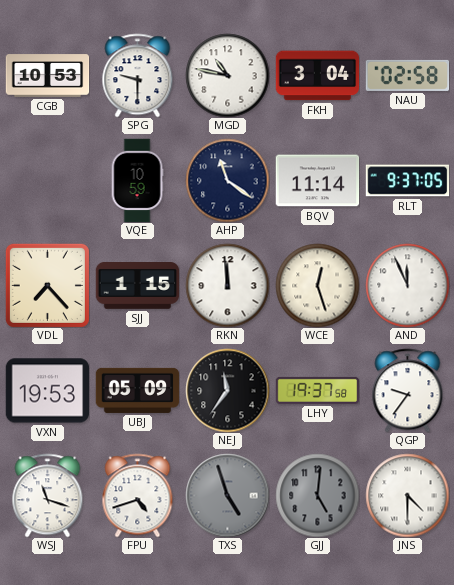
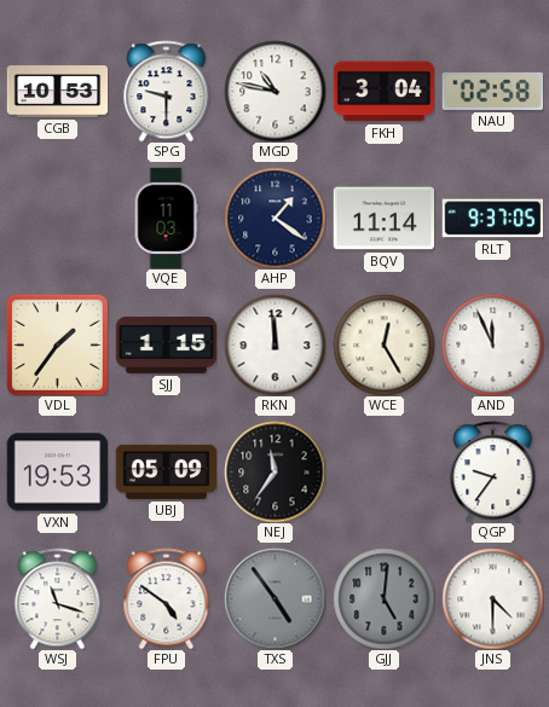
VQE: 10:59 -> 11:03
AHP: 11:21 -> 1:21
VDL: 7:23 -> 1:36
WCE: 12:27 -> 12:25
LHY: 19:37 -> none
FPU: 4:42 -> 4:51
TXS: 4:57 -> 4:54
